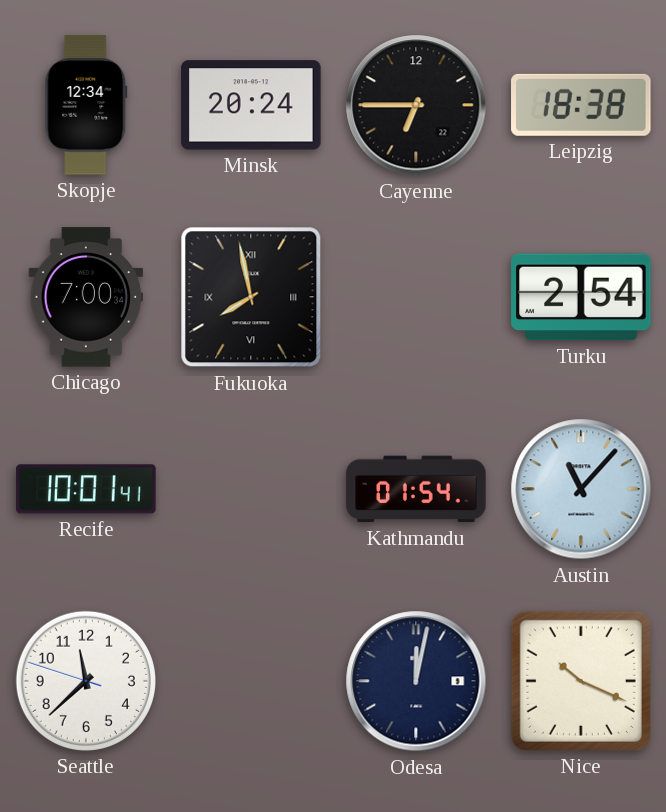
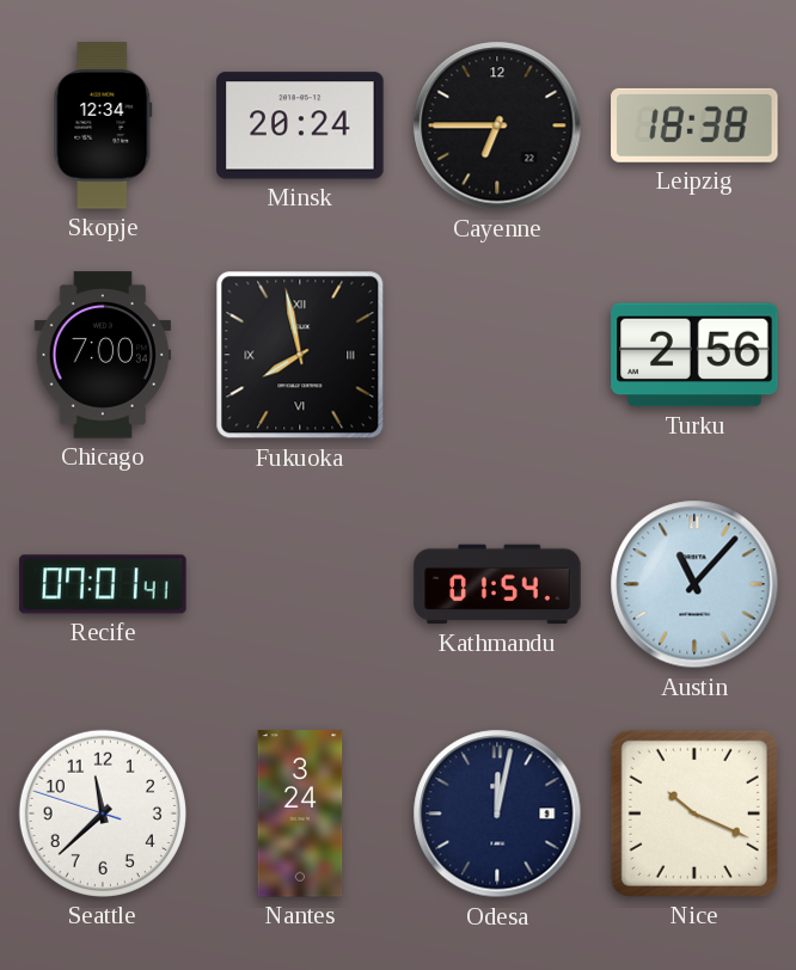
Turku: 2:54 -> 2:56
Recife: 10:01 -> 07:01
Nantes: none -> 3:24
